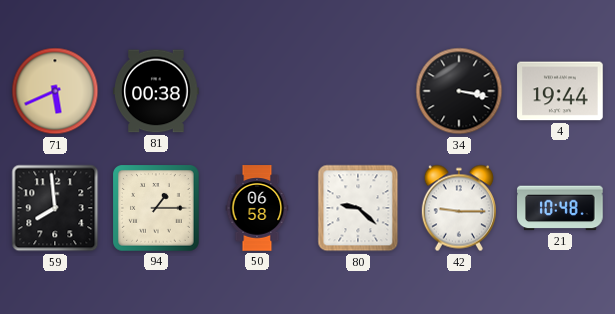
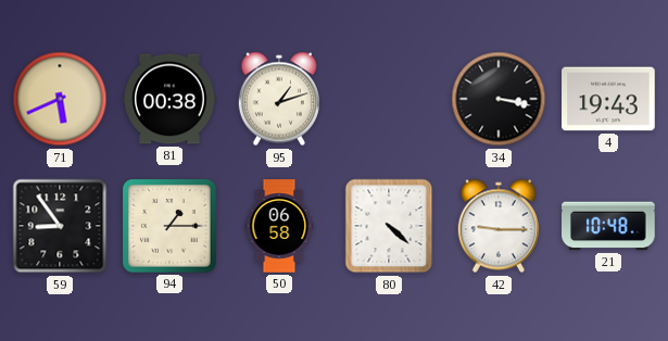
95: none -> 1:12
4: 19:44 -> 19:43
59: 7:59 -> 8:54
80: 9:22 -> 4:22
